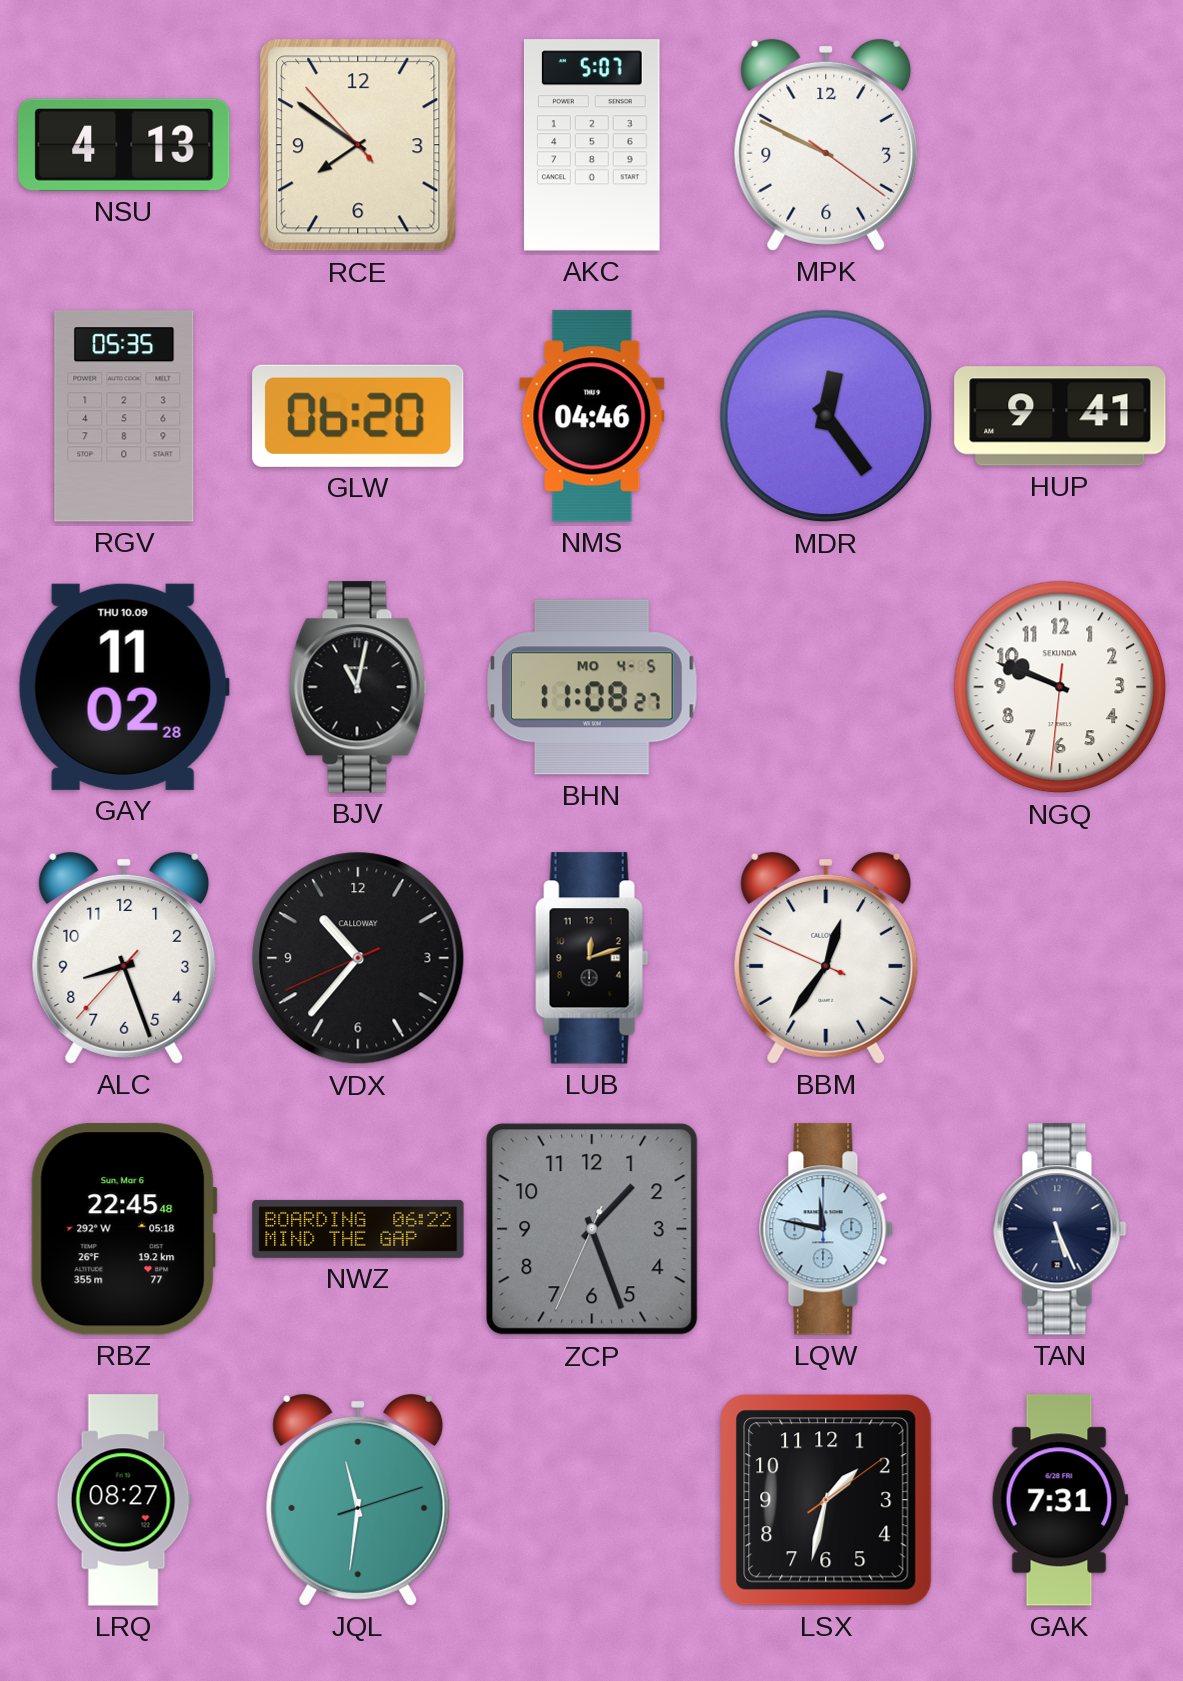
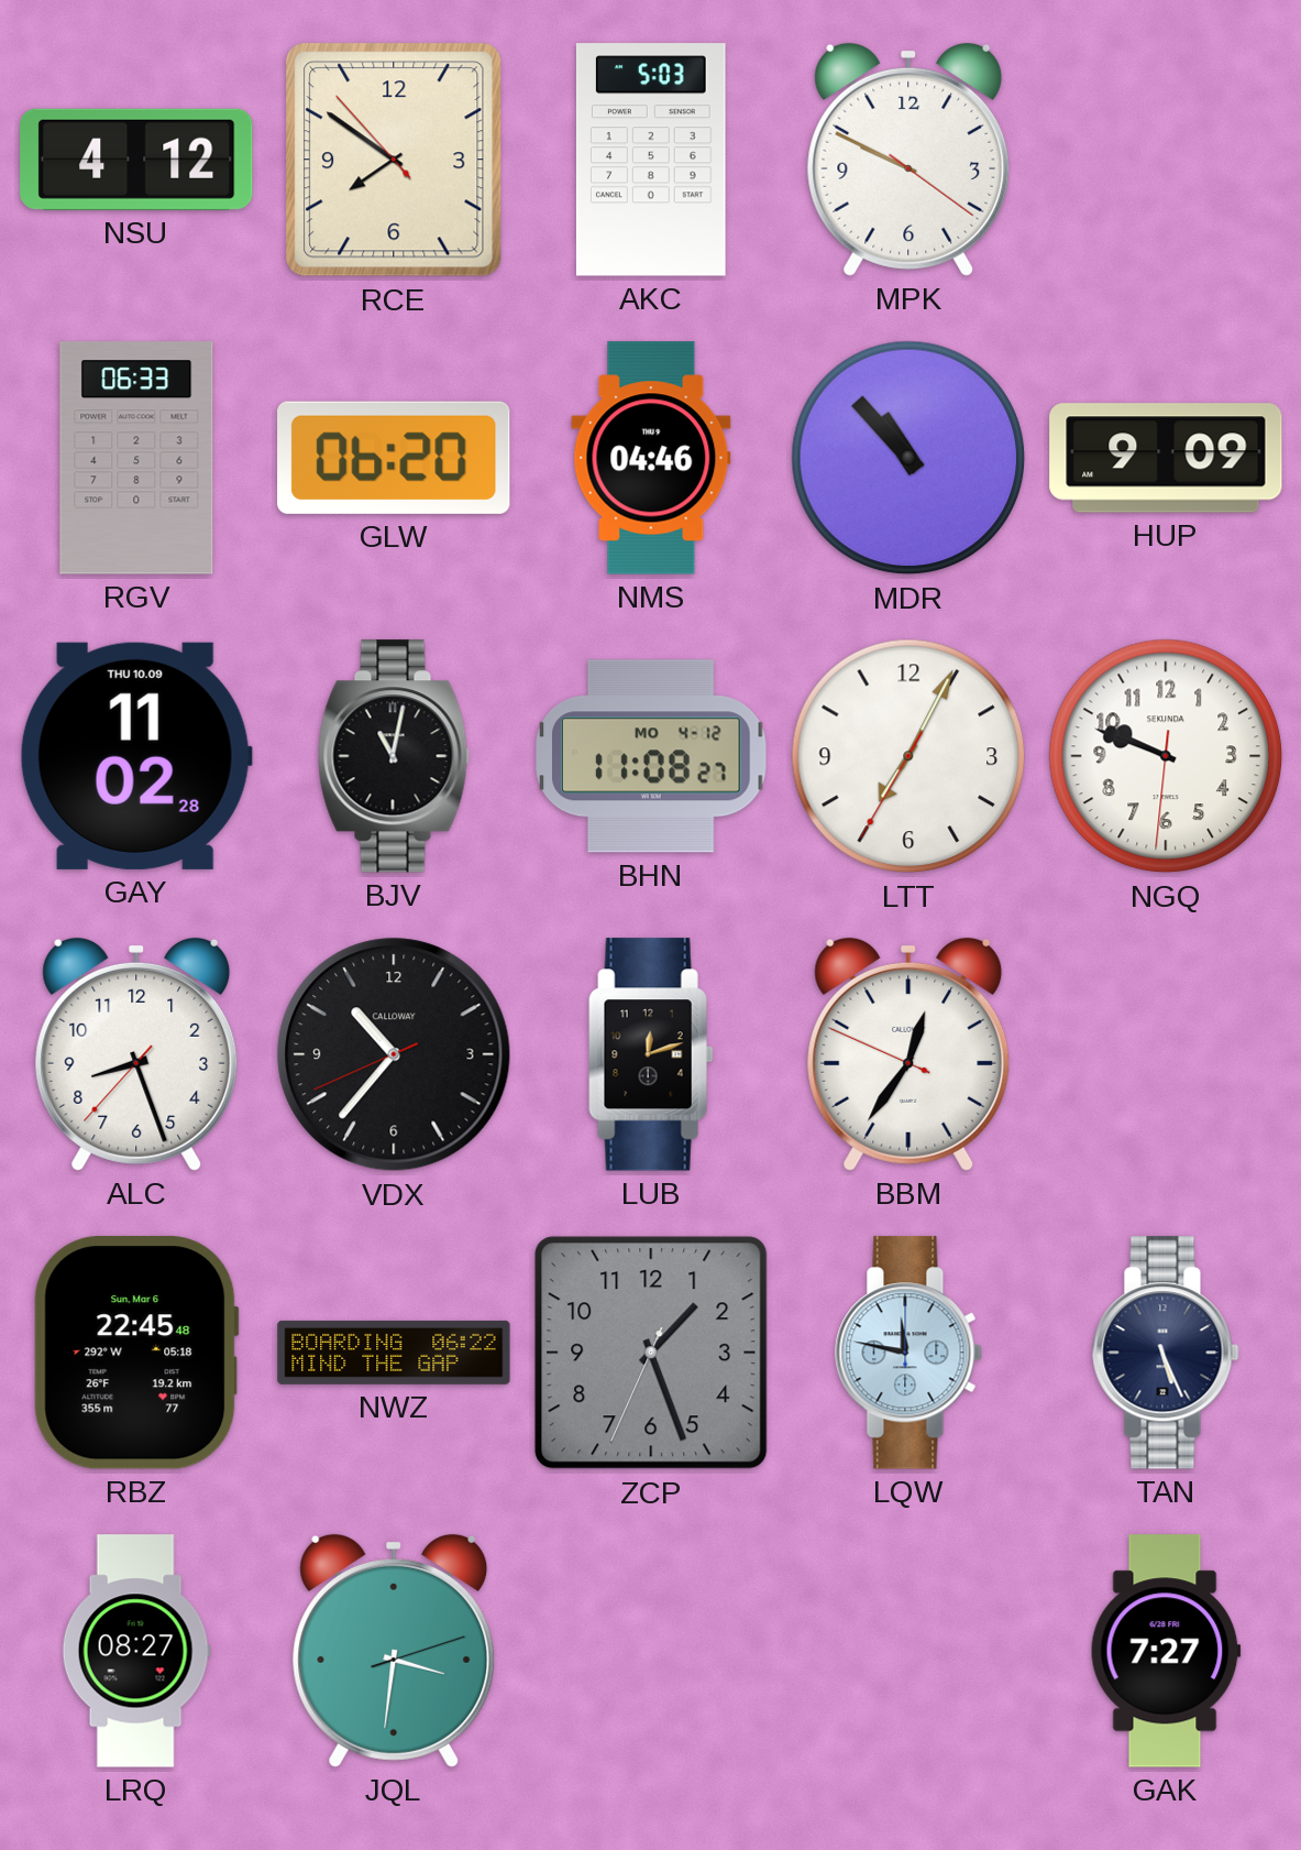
NSU: 4:13 -> 4:12
AKC: 5:07 -> 5:03
RGV: 05:35 -> 06:33
MDR: 12:24 -> 10:53
HUP: 9:41 -> 9:09
BHN date: MO 4-5 -> MO 4-12
LTT: none -> 7:04
JQL: 11:31 -> 3:31
LSX: 1:32 -> none
GAK: 7:31 -> 7:27
